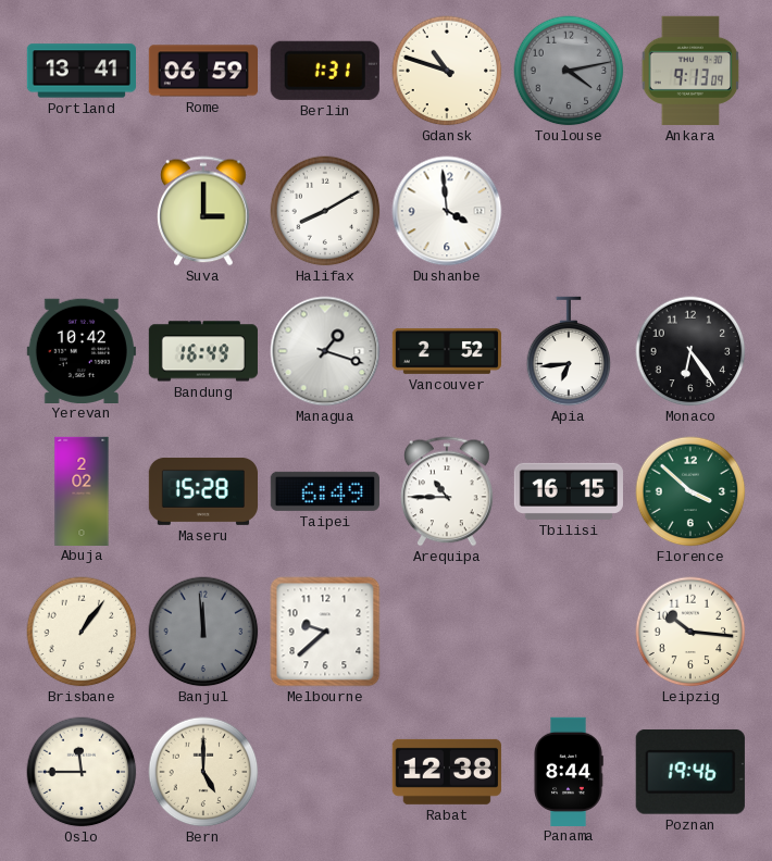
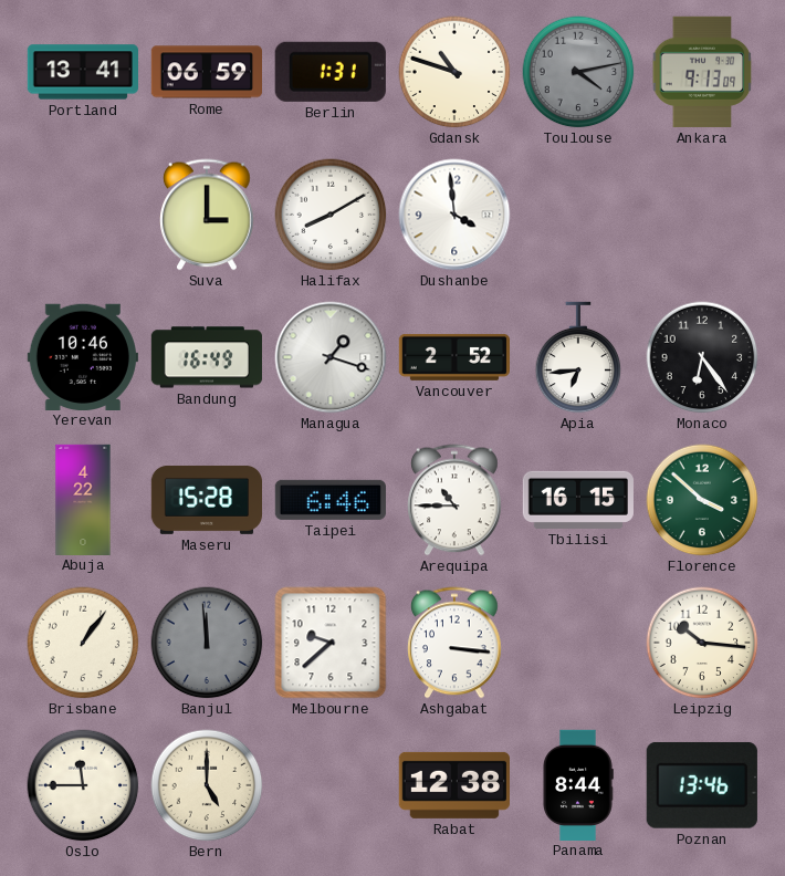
Yerevan: 10:42 -> 10:46
Abuja: 2:02 -> 4:22
Taipei: 6:49 -> 6:46
Ashgabat: none -> 3:16
Poznan: 19:46 -> 13:46
